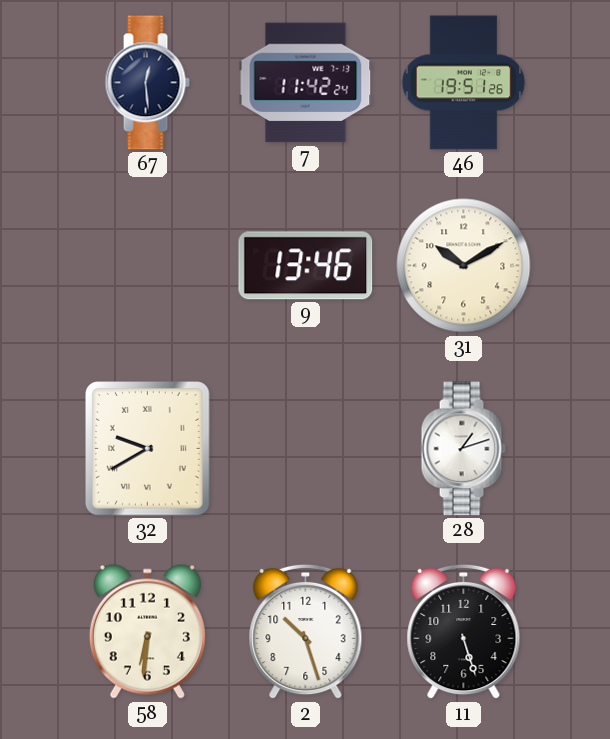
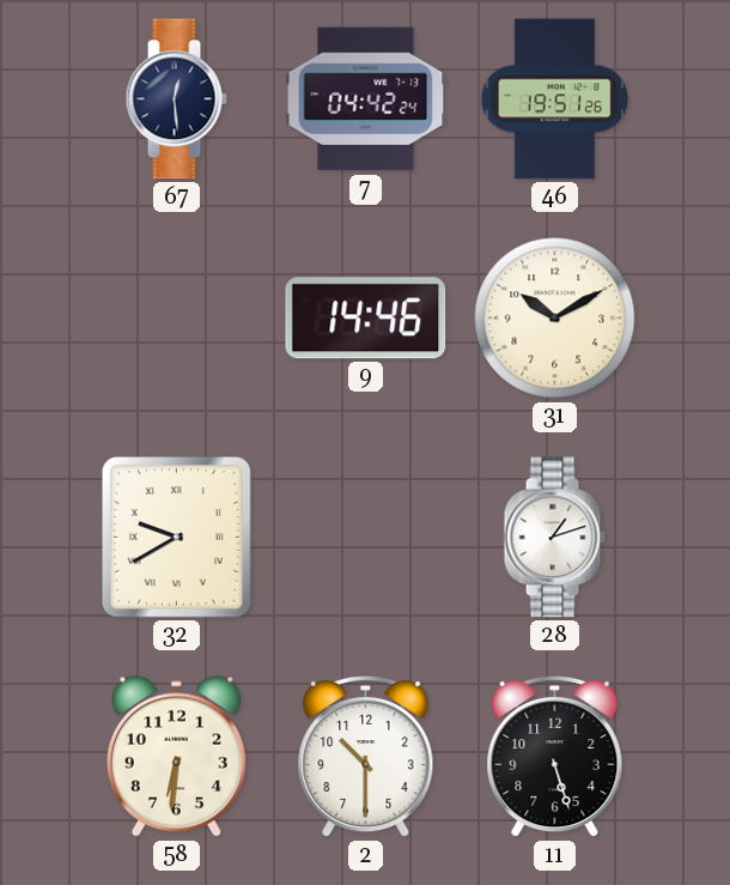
7: 11:42 -> 04:42
9: 13:46 -> 14:46
2: 10:27 -> 10:30
